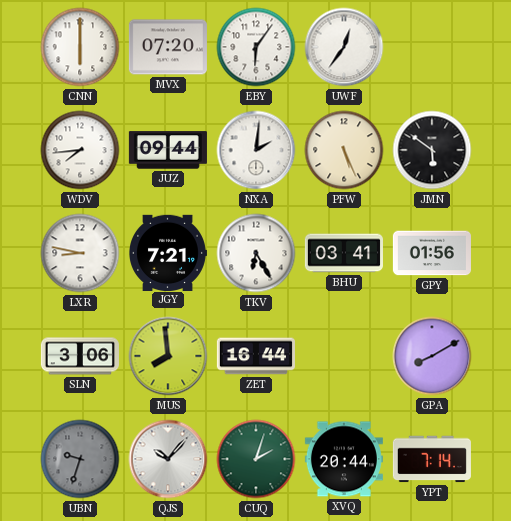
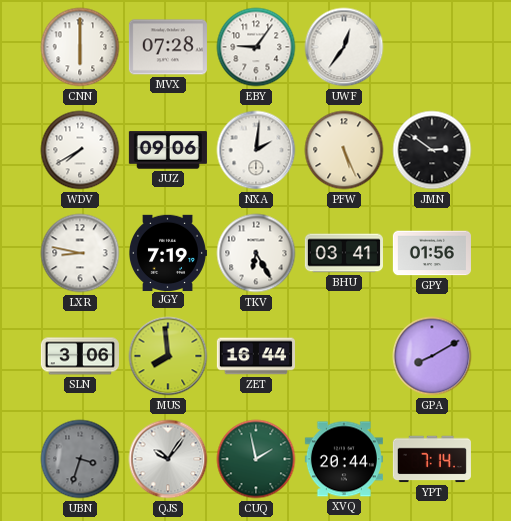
MVX: 07:20 -> 07:28
EBY: 6:06 -> 9:06
WDV: 7:44 -> 7:40
JUZ: 09:44 -> 09:06
JMN: 5:51 -> 2:51
JGY: 7:21 -> 7:19
UBN: 9:33 -> 3:33
QJS: 10:07 -> 10:06
CUQ: 2:03 -> 1:58
